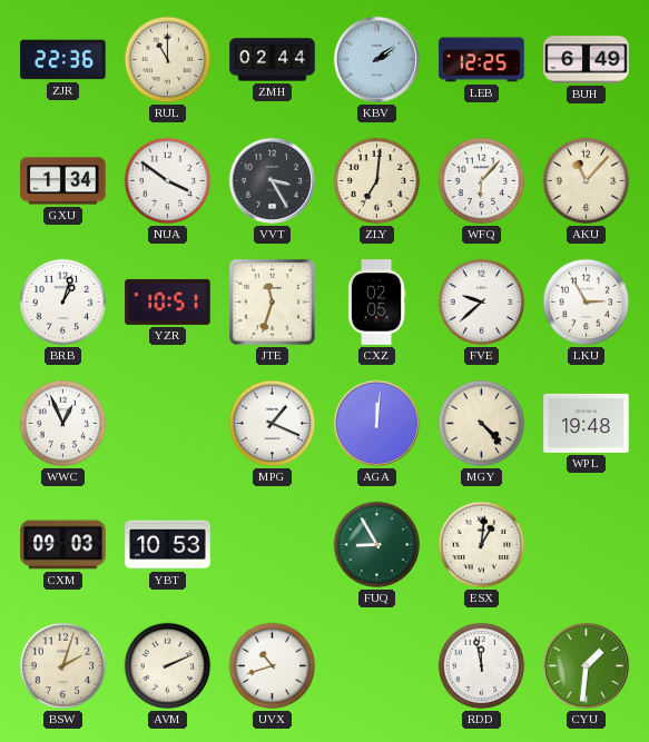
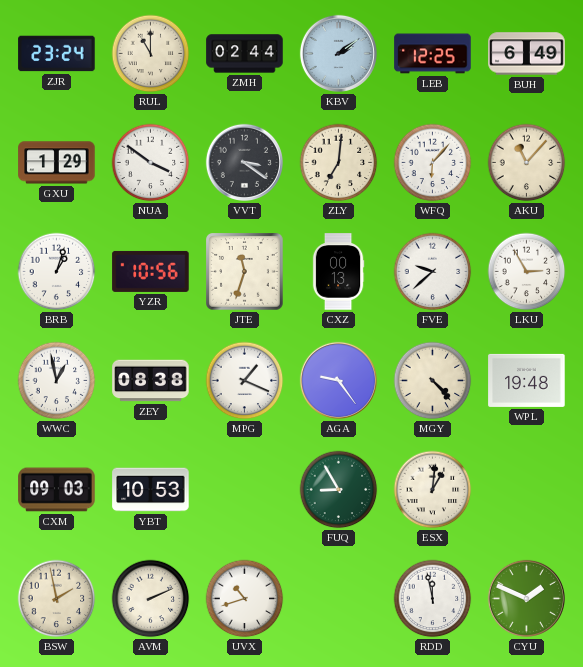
ZJR: 22:36 -> 23:24
GXU: 1:34 -> 1:29
VVT: 3:25 -> 3:21
YZR: 10:51 -> 10:56
CXZ: 02:05 -> 00:13
WWC: 12:56 -> 12:58
ZEY: none -> 08:38
AGA: 12:01 -> 9:24
BSW: 2:03 -> 1:58
CYU: 1:31 -> 1:49
